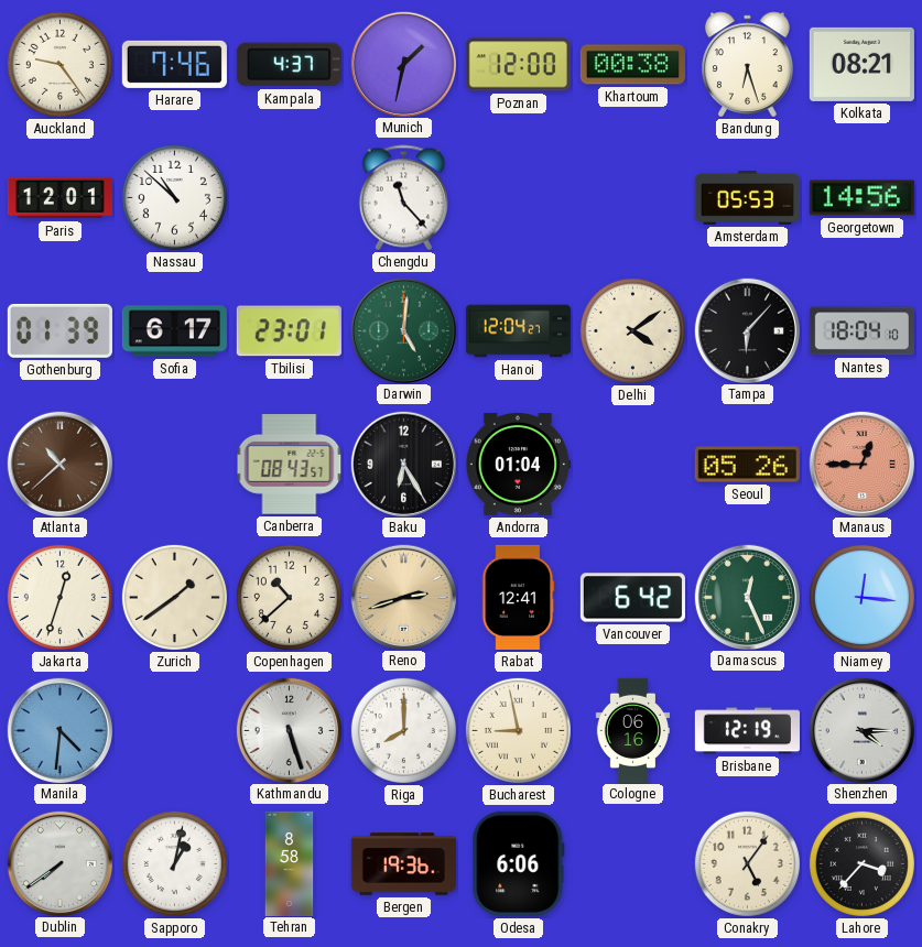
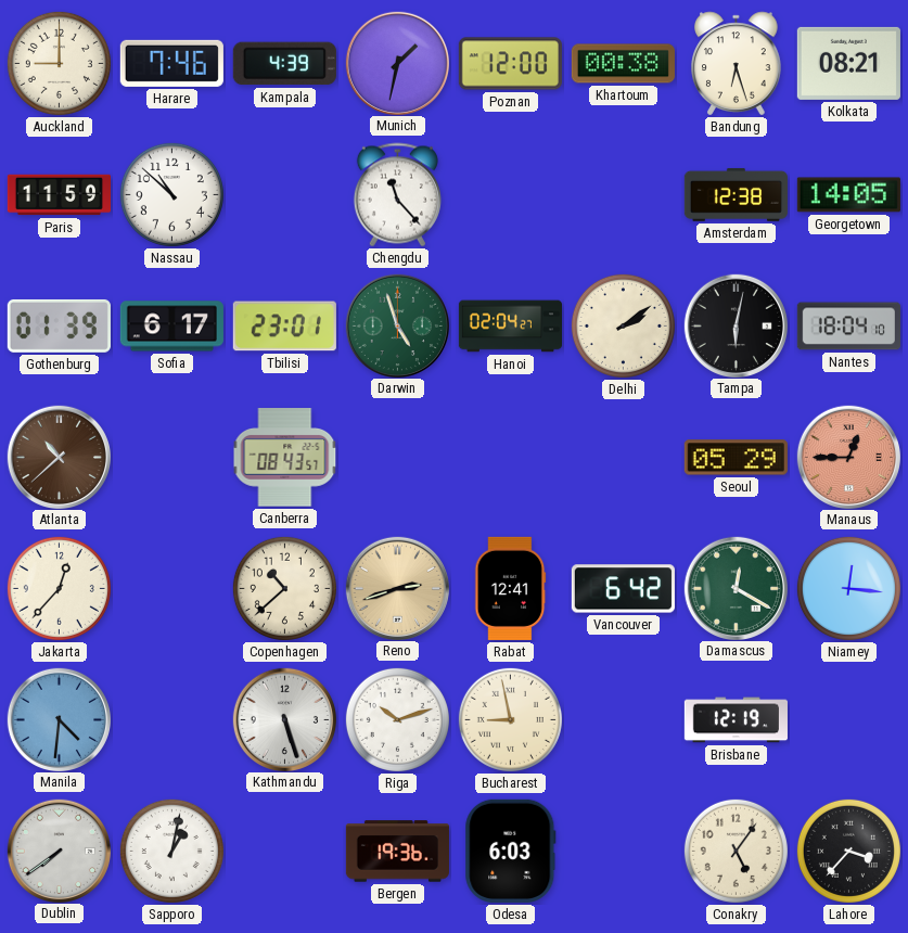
Auckland: 9:24 -> 9:00
Kampala: 4:37 -> 4:39
Paris: 12:01 -> 11:59
Amsterdam: 05:53 -> 12:38
Georgetown: 14:56 -> 14:05
Darwin: 5:01 -> 4:57
Hanoi: 12:04 -> 02:04
Delhi: 4:09 -> 2:09
Tampa: 6:07 -> 6:02
Baku: 6:25 -> none
Andorra: 01:04 -> none
Seoul: 05:26 -> 05:29
Jakarta: 12:33 -> 12:37
Zurich: 1:39 -> none
Damascus: 12:26 -> 12:20
Riga: 8:00 -> 10:12
Cologne: 06:16 -> none
Shenzhen: 4:15 -> none
Tehran: 8:58 -> none
Odesa: 6:06 -> 6:03
